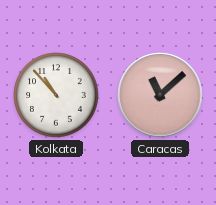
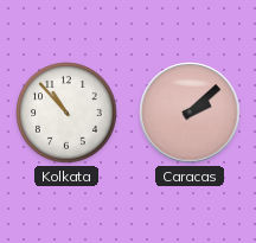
Caracas: 11:08 -> 2:08
